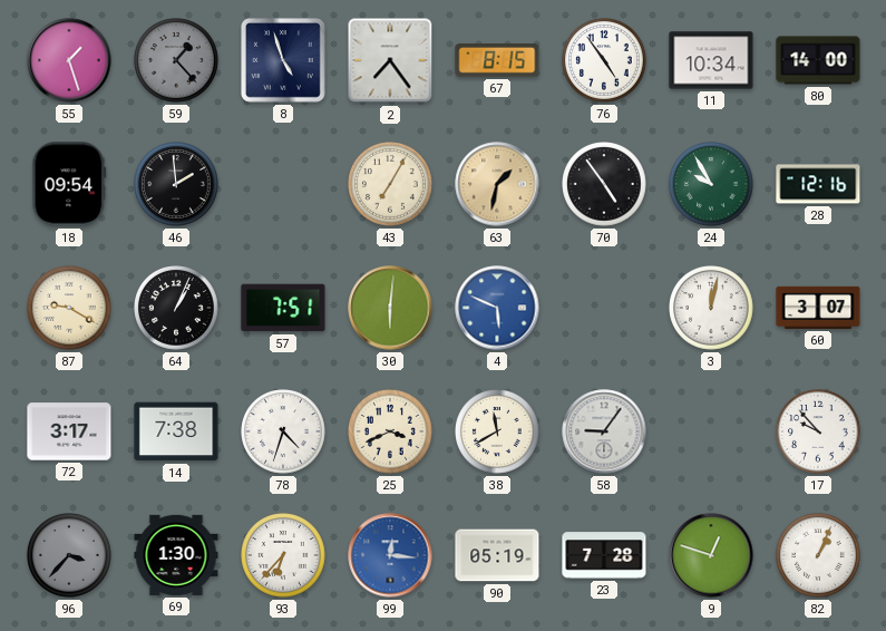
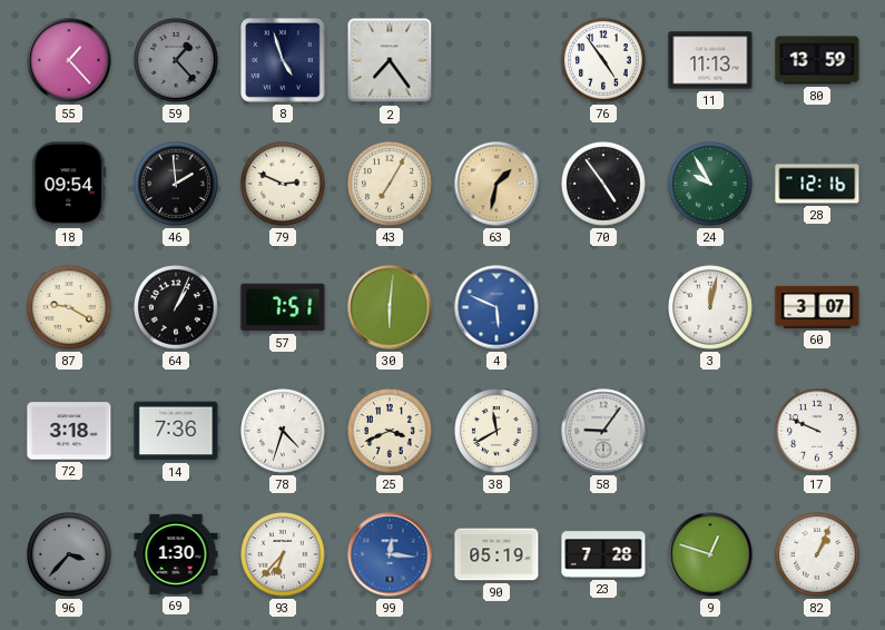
55: 1:27 -> 1:23
67: 8:15 -> none
11: 10:34 -> 11:13
80: 14:00 -> 13:59
79: none -> 2:49
72: 3:17 -> 3:18
14: 7:38 -> 7:36
17: 9:53 -> 9:49
